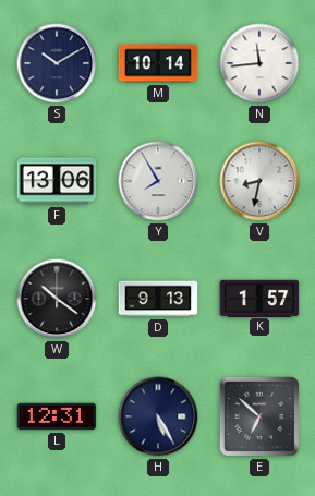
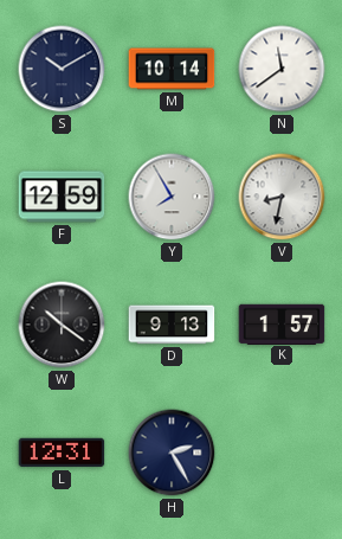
N: 11:44 -> 11:39
F: 13:06 -> 12:59
H: 5:25 -> 2:25
E: 6:52 -> none
